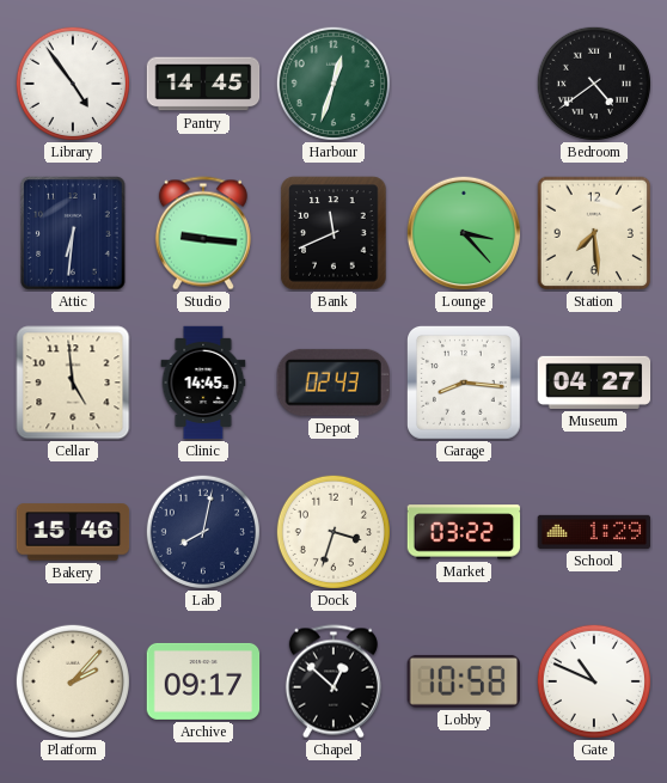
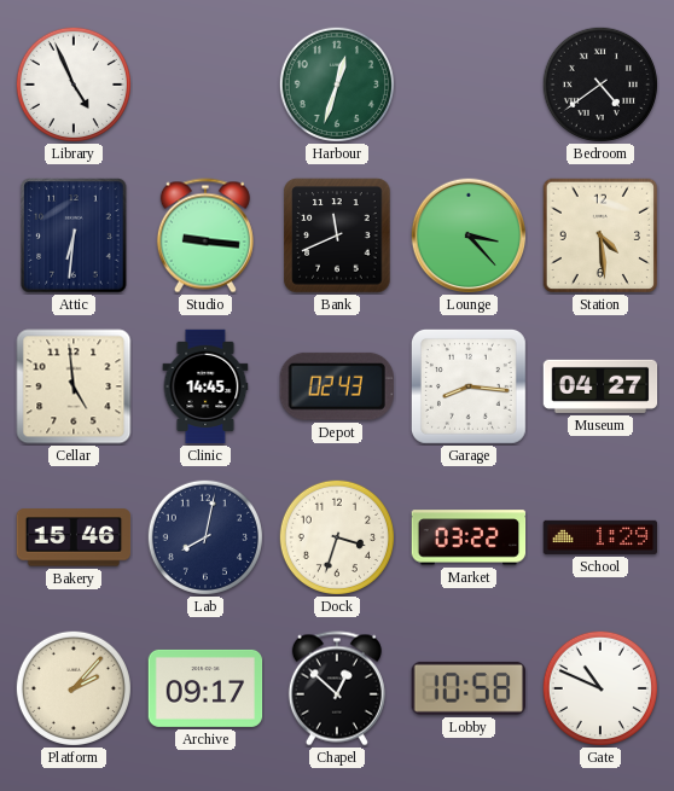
Library: 4:54 -> 4:56
Pantry: 14:45 -> none
Station: 7:29 -> 4:29
